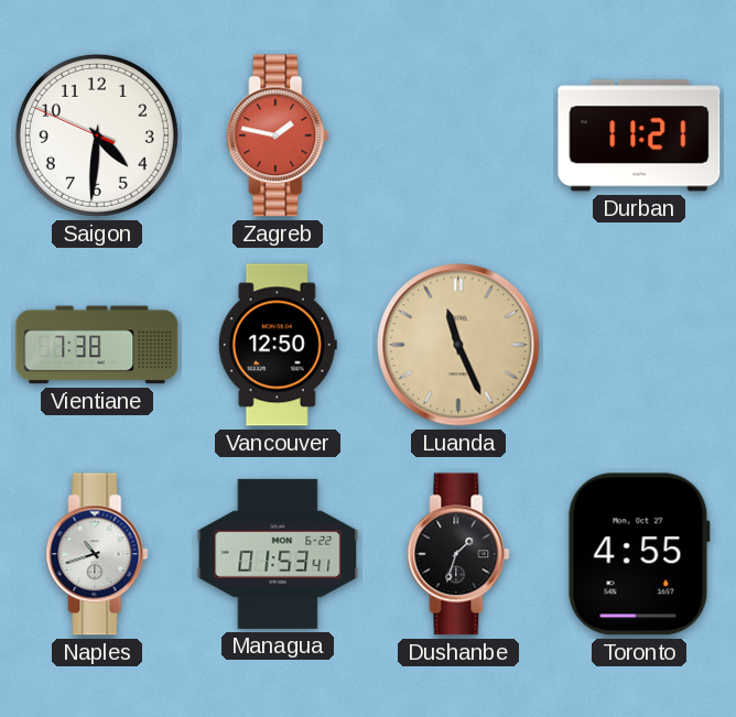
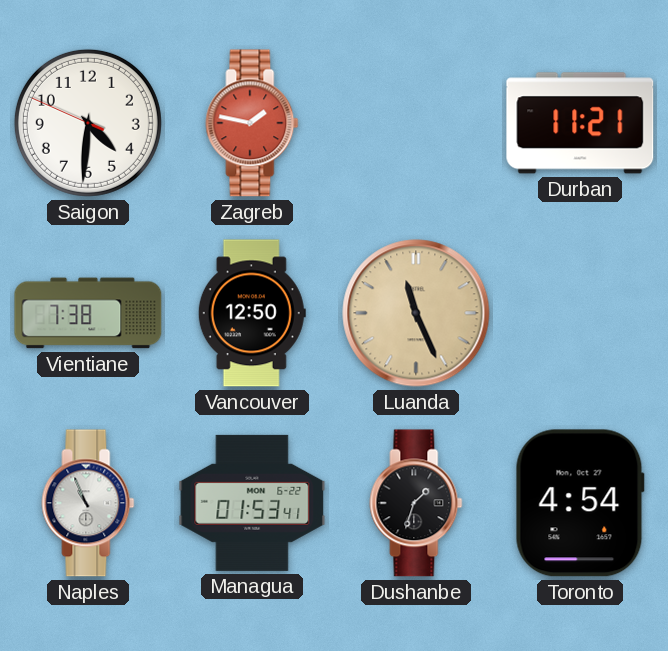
Naples: 10:42 -> 10:56
Toronto: 4:55 -> 4:54
